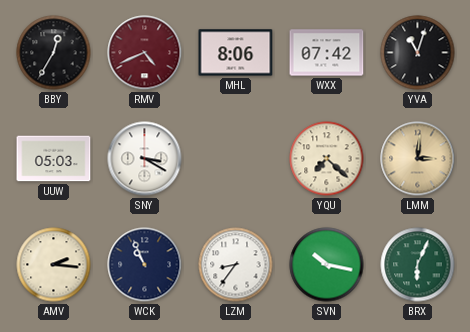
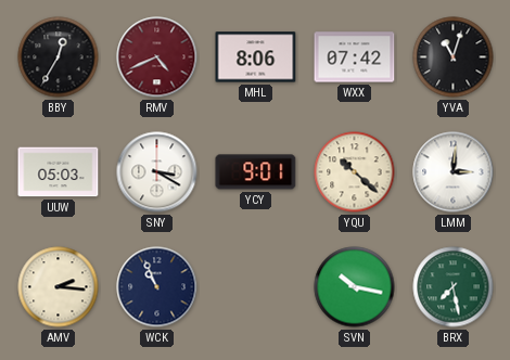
YCY: none -> 9:01
YQU: 7:22 -> 10:22
LMM dial: champagne -> white
LZM: 8:36 -> none
BRX: 6:04 -> 7:28
